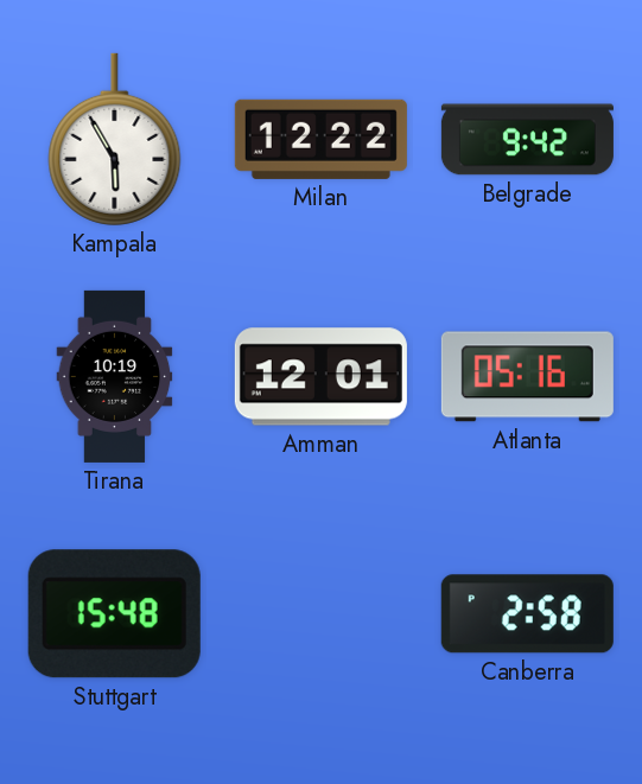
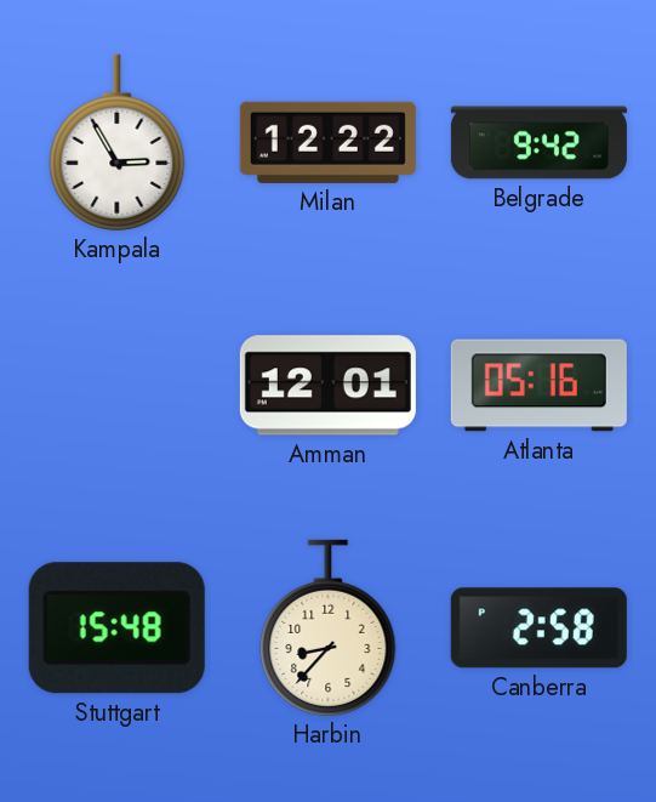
Kampala: 5:55 -> 2:55
Tirana: 10:19 -> none
Harbin: none -> 8:37
